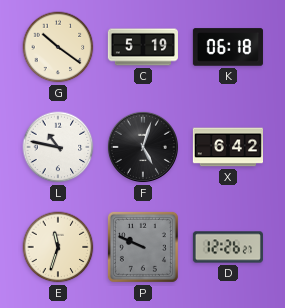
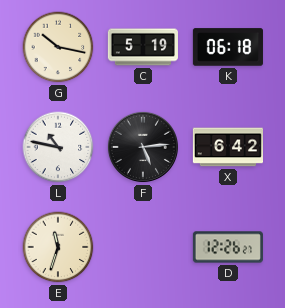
G: 10:21 -> 10:17
F: 5:03 -> 5:14
P: 9:49 -> none
